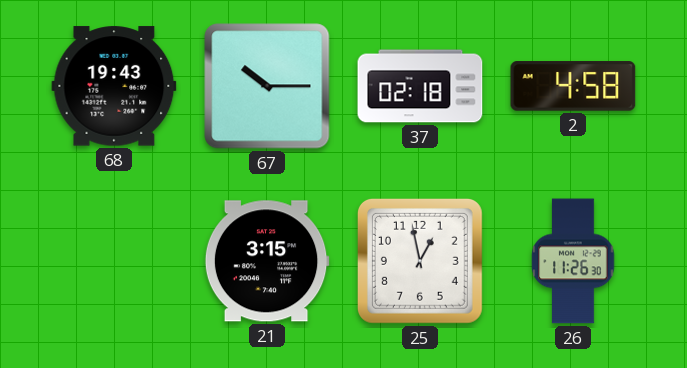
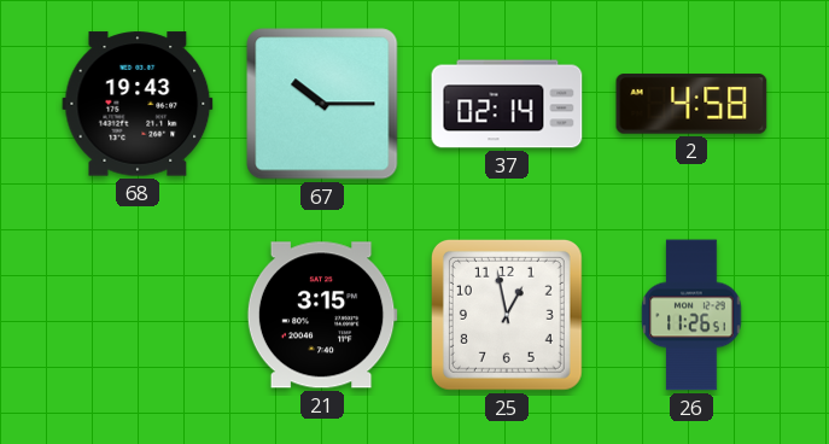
37: 02:18 -> 02:14
26: 11:26:30 -> 11:26:51
